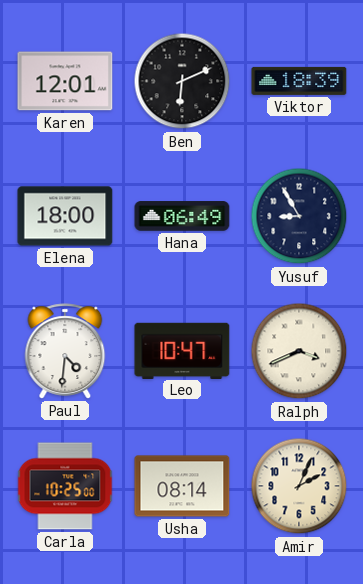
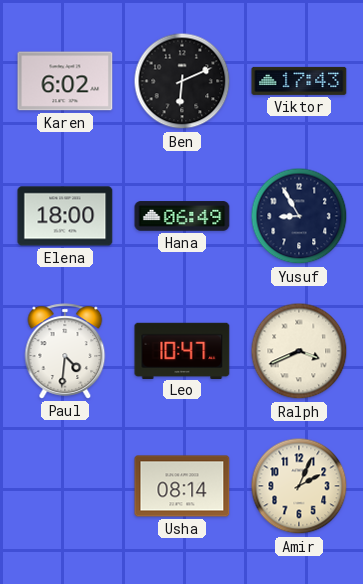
Karen: 12:01 -> 6:02
Viktor: 18:39 -> 17:43
Carla: 10:25 -> none
